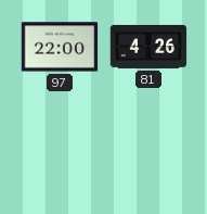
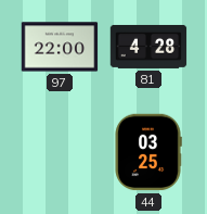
81: 4:26 -> 4:28
44: none -> 03:25
